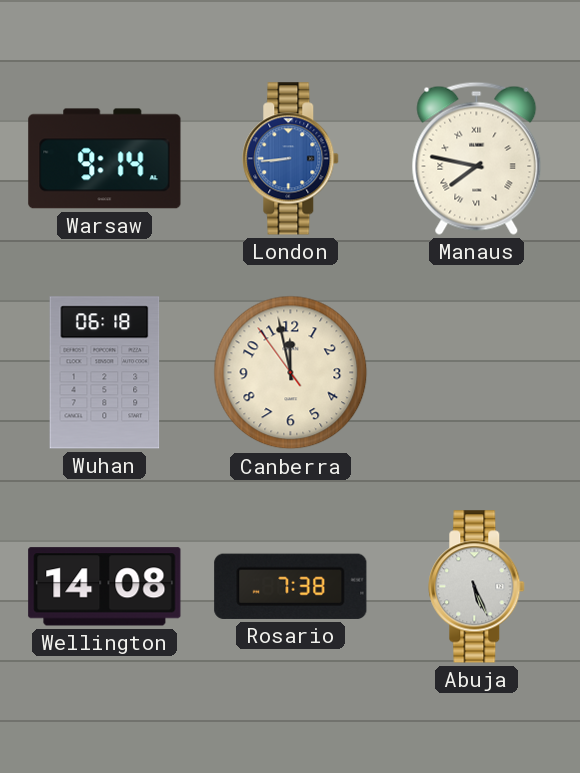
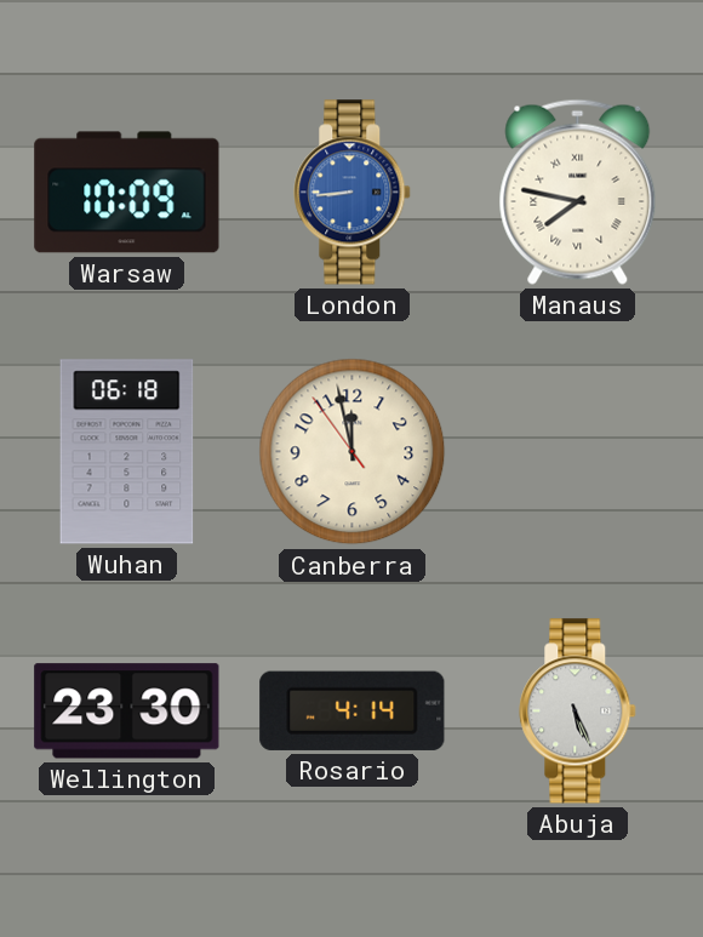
Warsaw: 9:14 -> 10:09
Wellington: 14:08 -> 23:30
Rosario: 7:38 -> 4:14
